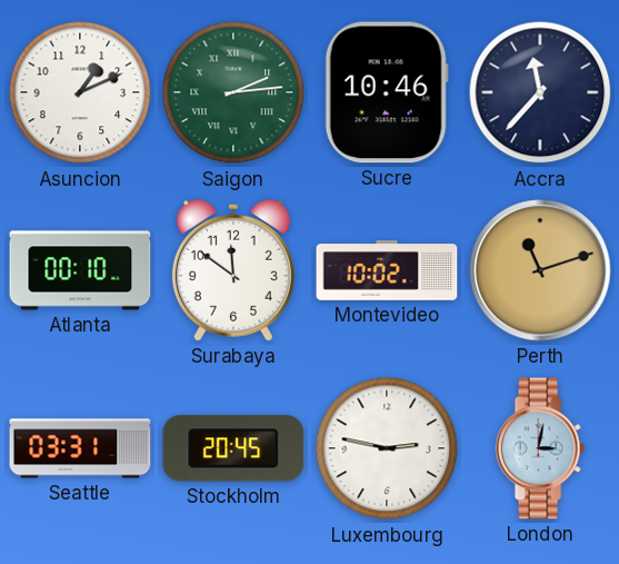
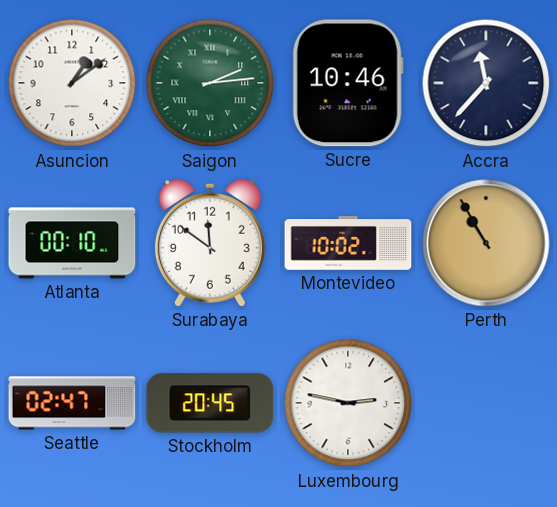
Asuncion: 1:11 -> 1:09
Perth: 11:12 -> 10:55
Seattle: 03:31 -> 02:47
London: 3:02 -> none
